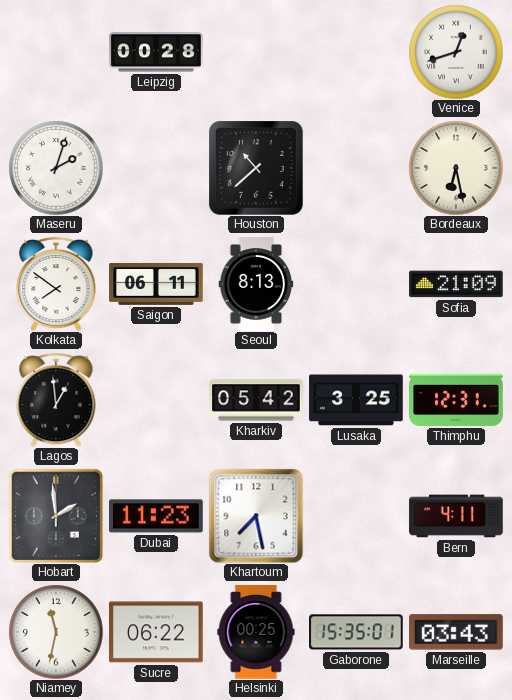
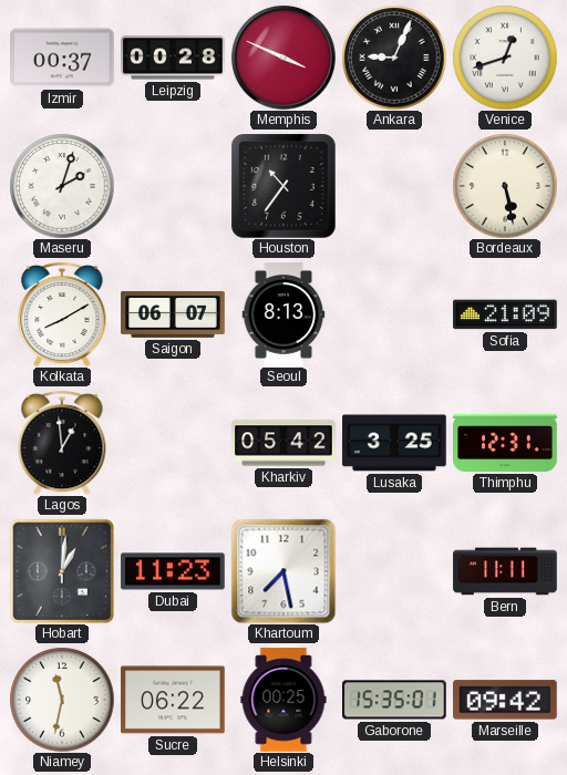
Izmir: none -> 00:37
Memphis: none -> 3:49
Ankara: none -> 9:04
Houston: 10:38 -> 10:36
Bordeaux: 6:28 -> 5:28
Kolkata: 7:51 -> 8:10
Saigon: 06:11 -> 06:07
Hobart: 1:59 -> 1:01
Bern: 4:11 -> 11:11
Marseille: 03:43 -> 09:42
